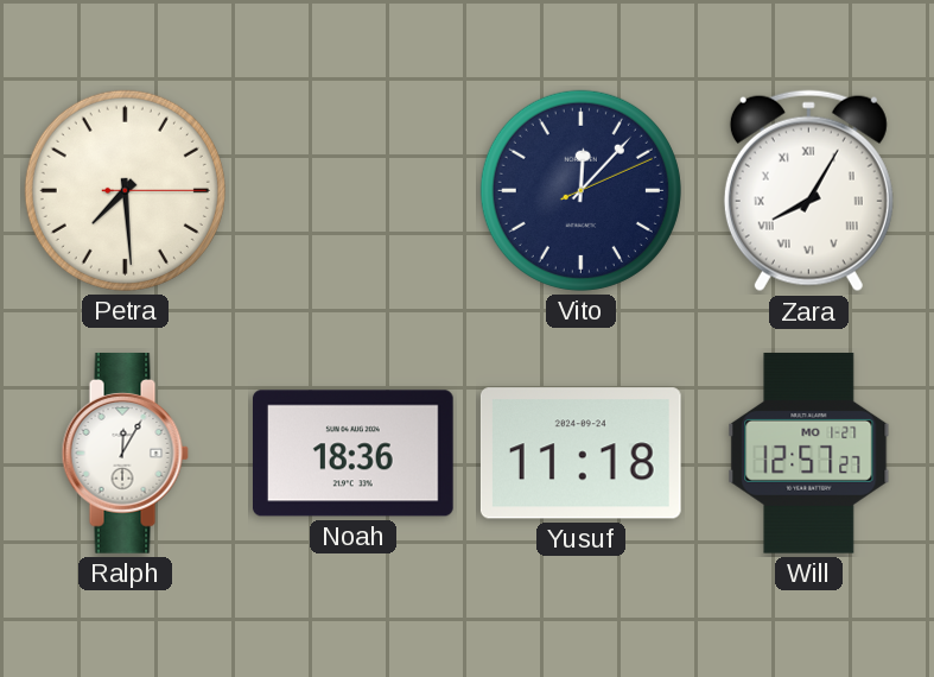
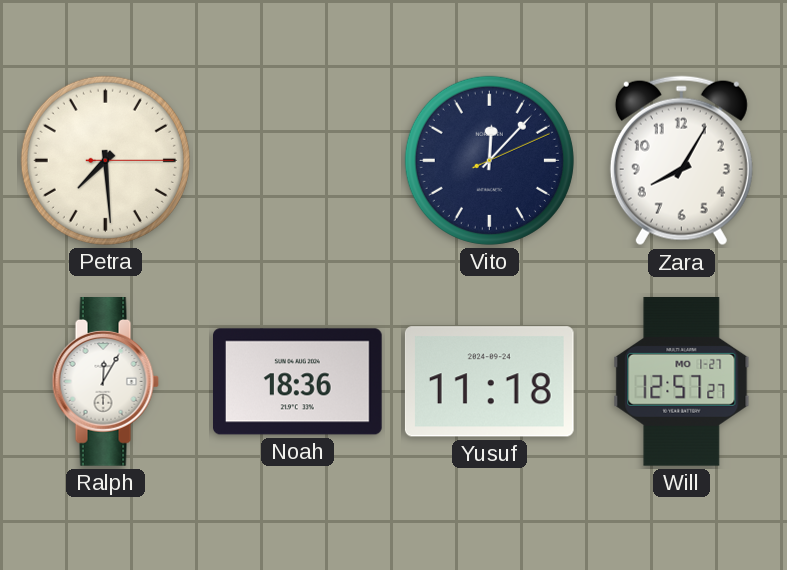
Zara numerals: Roman -> Arabic
